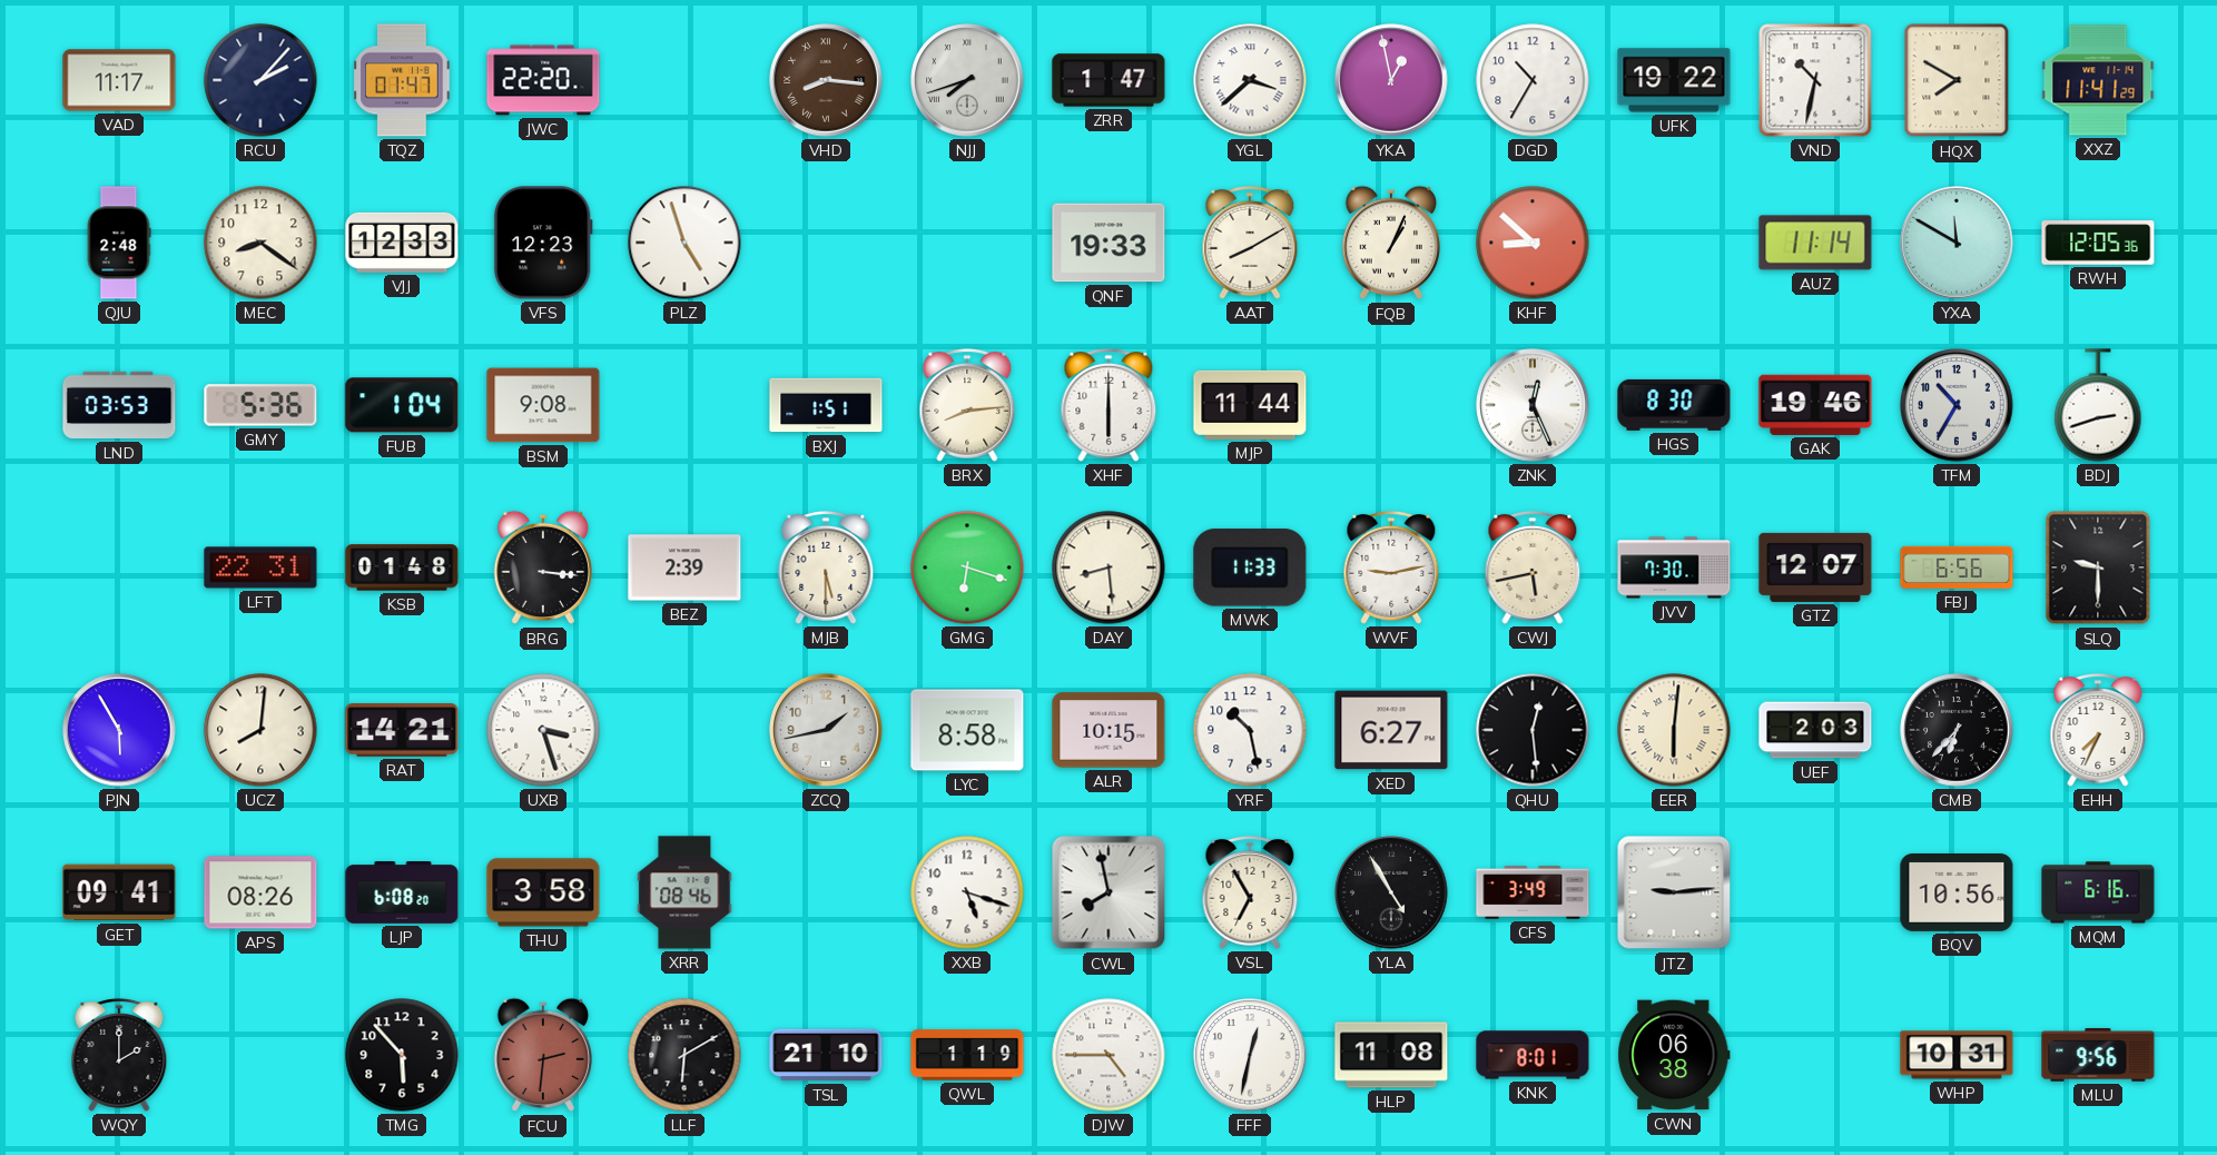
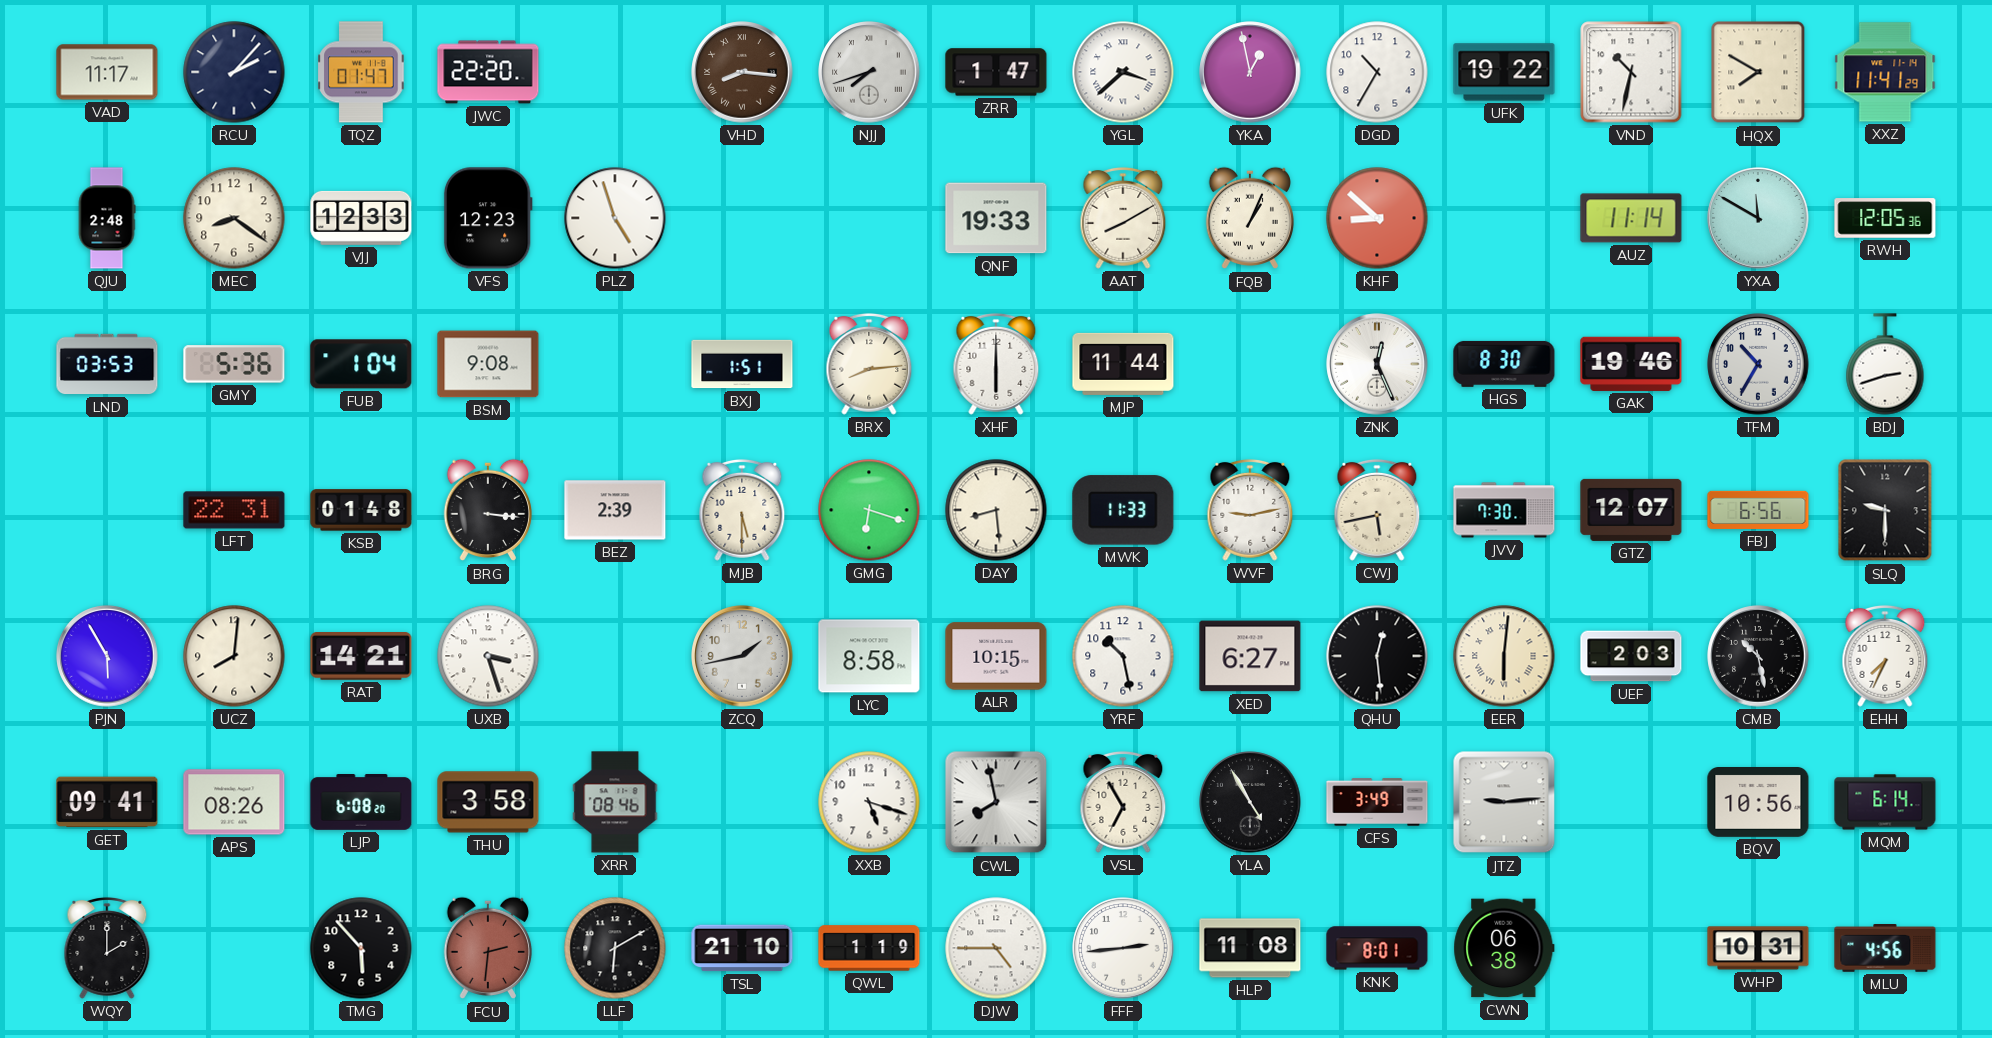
CMB: 6:37 -> 10:28
MQM: 6:16 -> 6:14
FFF: 12:32 -> 2:44
MLU: 9:56 -> 4:56
